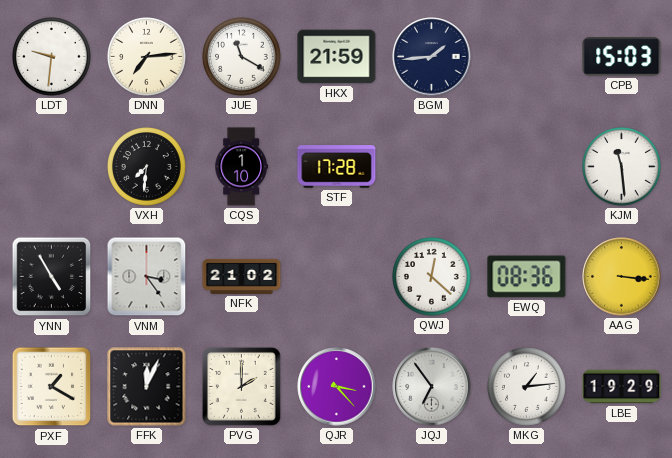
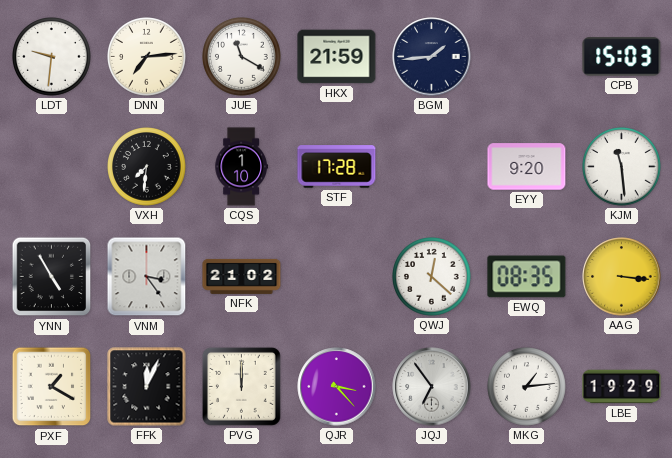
EYY: none -> 9:20
EWQ: 08:36 -> 08:35
PVG: 2:00 -> 12:00
